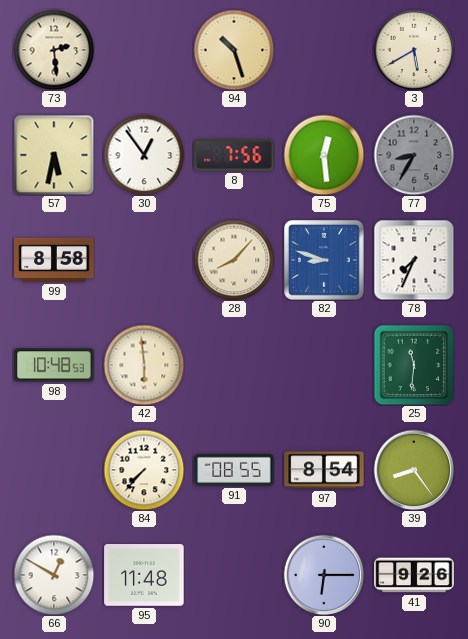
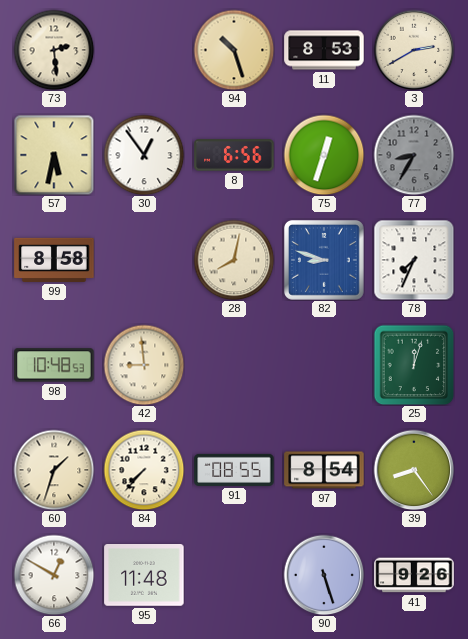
11: none -> 8:53
3: 5:40 -> 2:40
8: 7:56 -> 6:56
75: 12:29 -> 12:33
28: 8:07 -> 8:02
42: 5:59 -> 8:59
25: 11:31 -> 12:03
60: none -> 1:33
90: 6:15 -> 5:27
